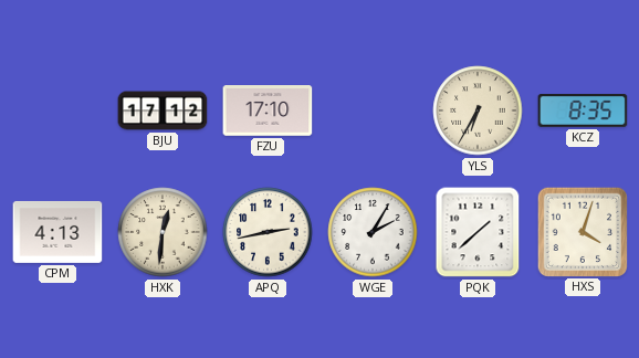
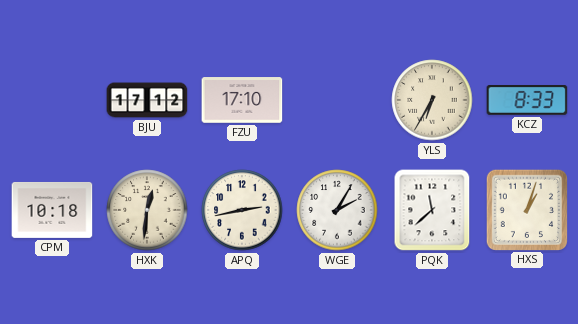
KCZ: 8:35 -> 8:33
CPM: 4:13 -> 10:18
PQK: 1:38 -> 11:38
HXS: 4:03 -> 1:03
